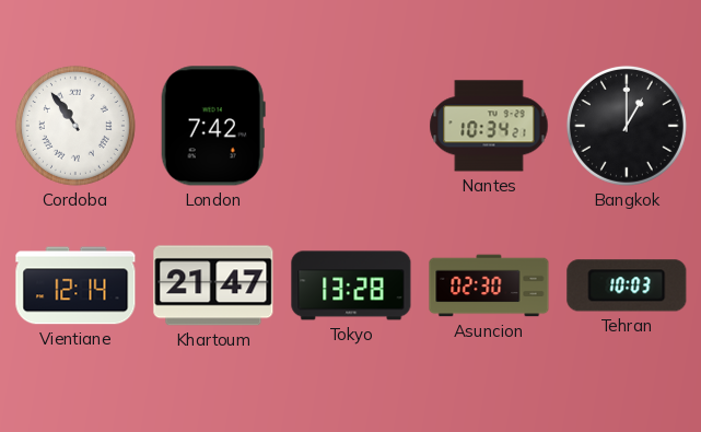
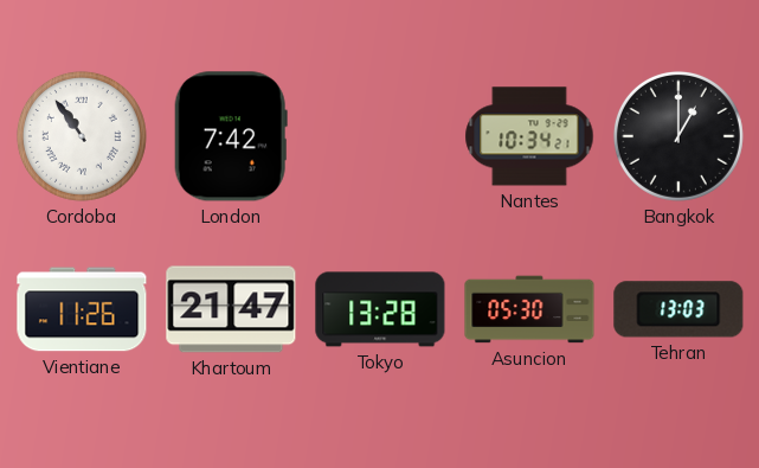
Vientiane: 12:14 -> 11:26
Asuncion: 02:30 -> 05:30
Tehran: 10:03 -> 13:03
